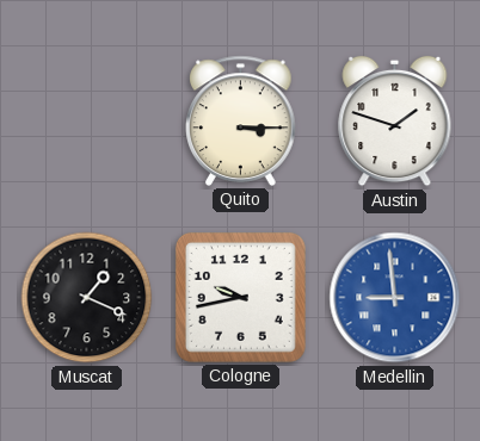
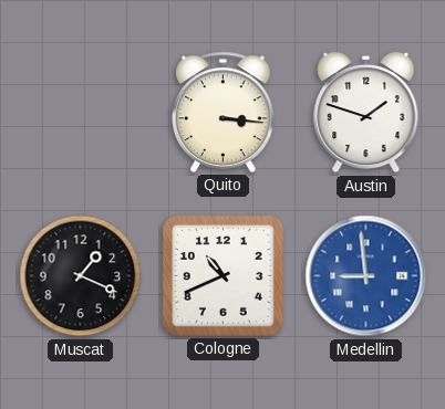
Quito: 3:15 -> 3:16
Cologne: 9:43 -> 10:41
